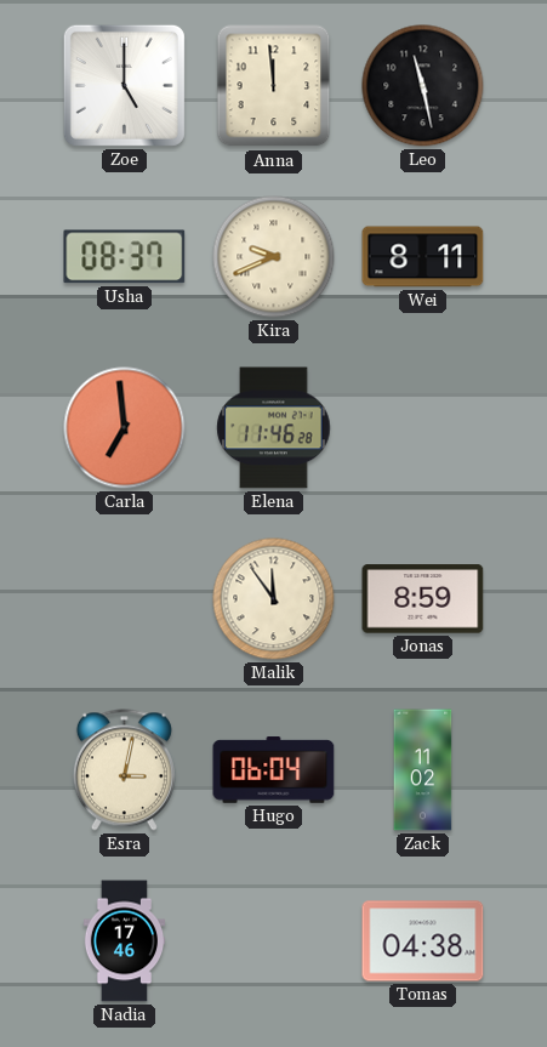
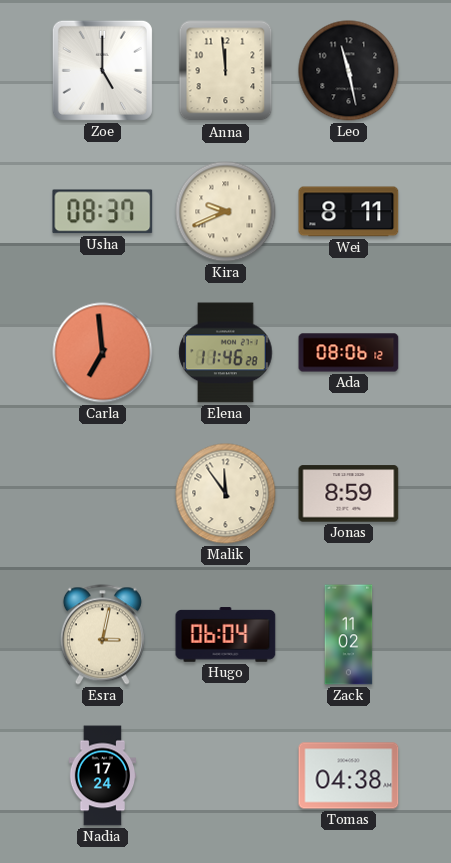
Ada: none -> 08:06
Nadia: 17:46 -> 17:24
